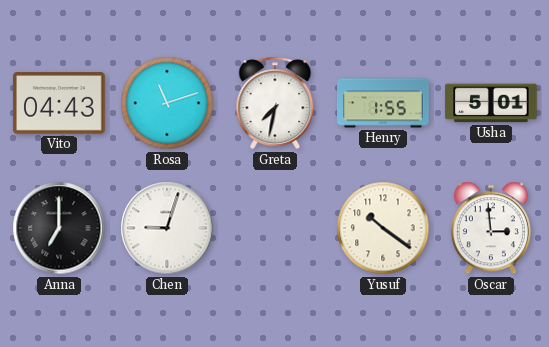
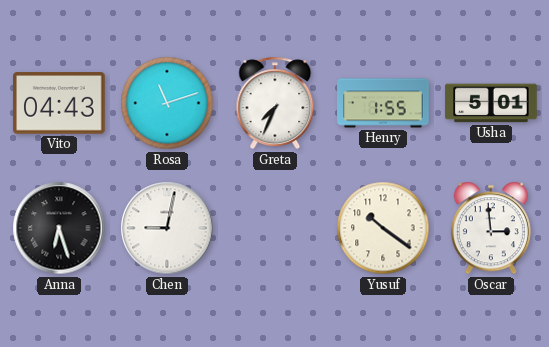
Greta: 7:32 -> 7:34
Anna: 7:00 -> 6:27
Chen: 9:03 -> 9:02
